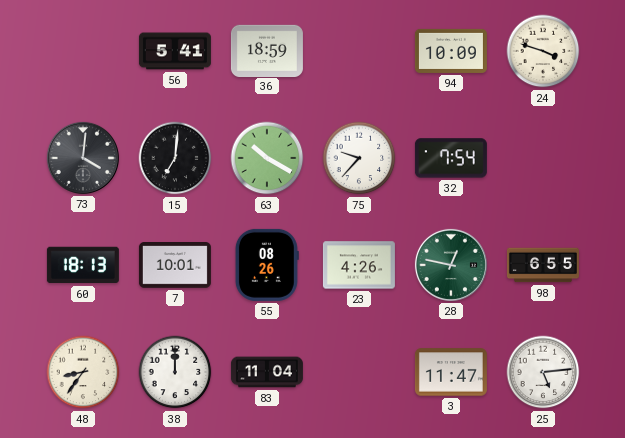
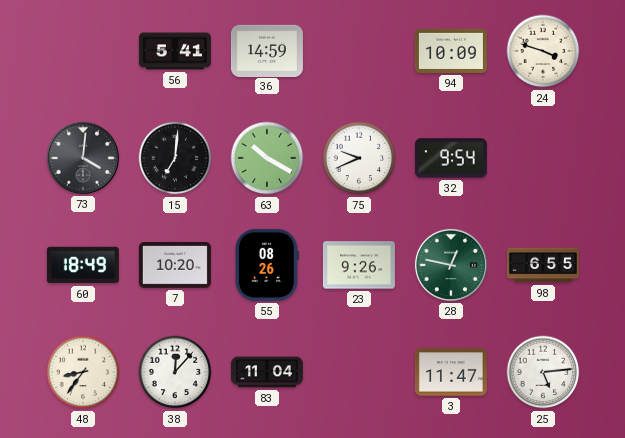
36: 18:59 -> 14:59
75: 9:37 -> 9:41
32: 7:54 -> 9:54
60: 18:13 -> 18:49
7: 10:01 -> 10:20
23: 4:26 -> 9:26
38: 12:00 -> 12:07
